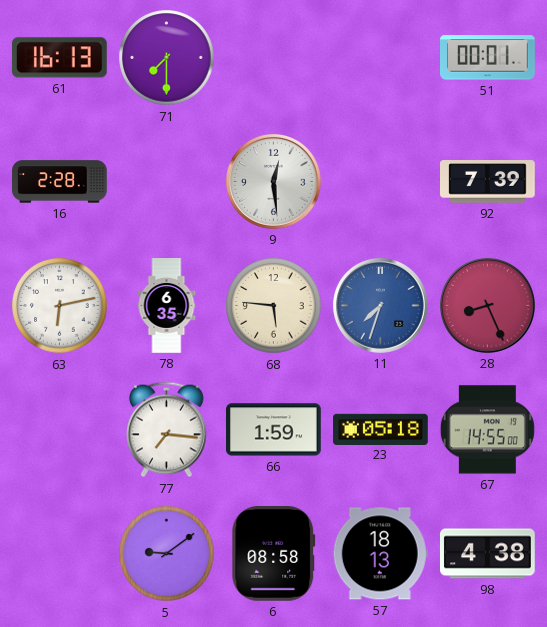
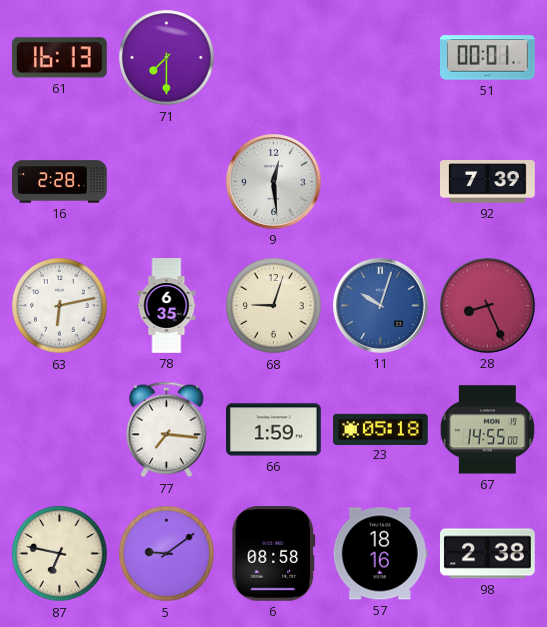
68: 5:46 -> 9:03
11: 7:33 -> 10:03
87: none -> 6:47
57: 18:13 -> 18:16
98: 4:38 -> 2:38
